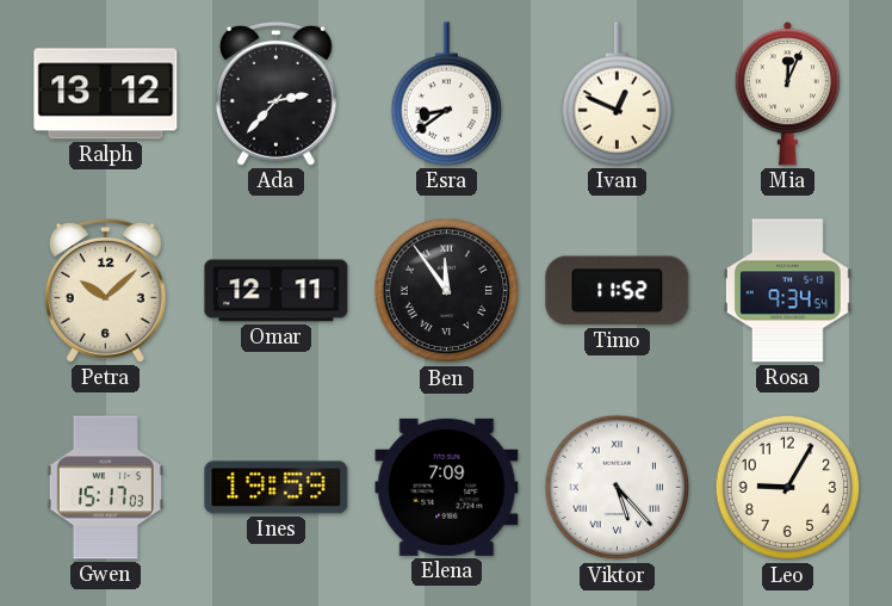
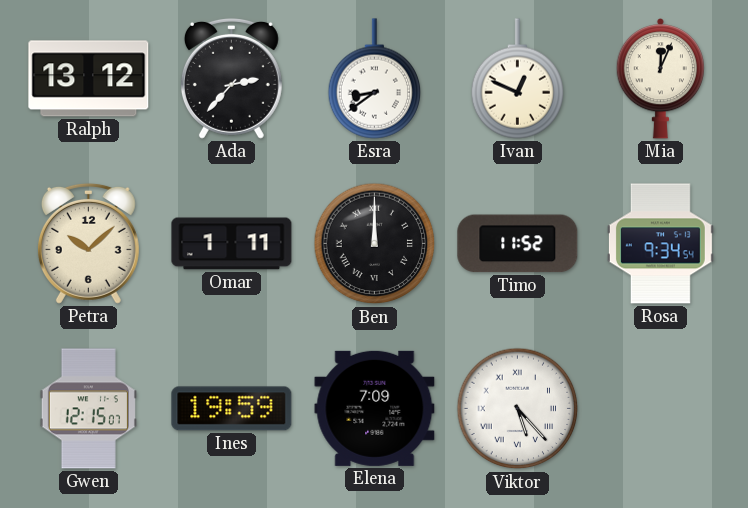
Omar: 12:11 -> 1:11
Ben: 11:54 -> 12:00
Gwen: 15:17 -> 12:15
Leo: 9:05 -> none
